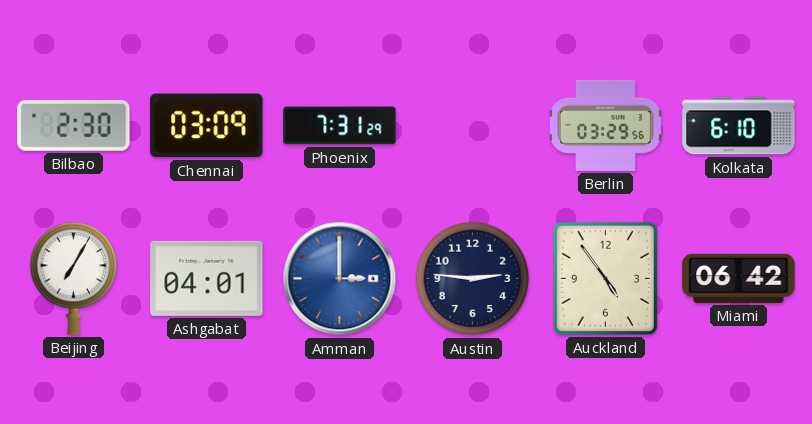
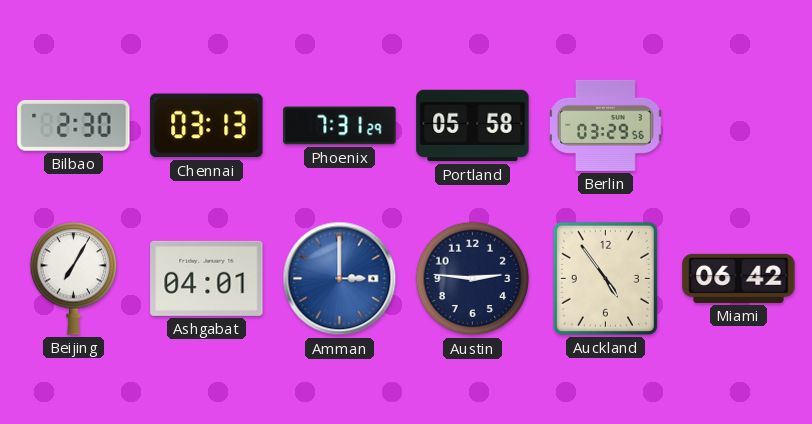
Chennai: 03:09 -> 03:13
Portland: none -> 05:58
Kolkata: 6:10 -> none
